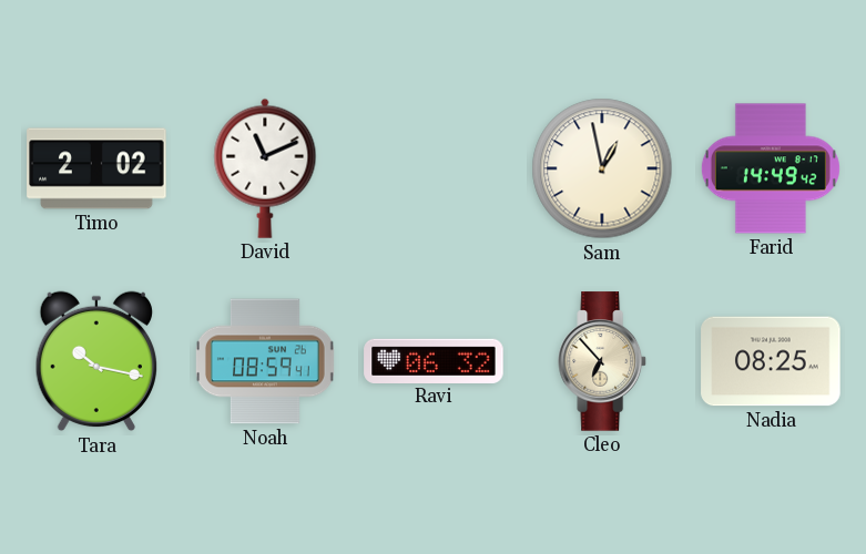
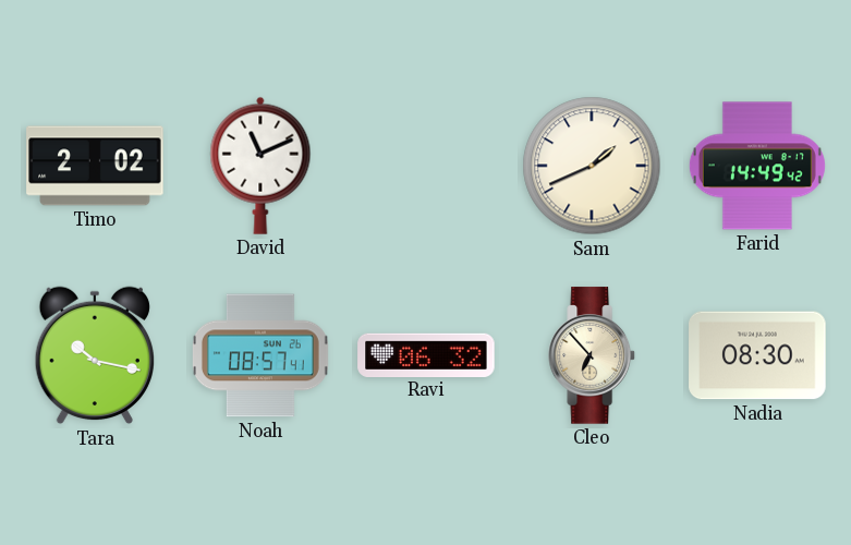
Sam: 12:58 -> 1:41
Noah: 08:59 -> 08:57
Nadia: 08:25 -> 08:30
